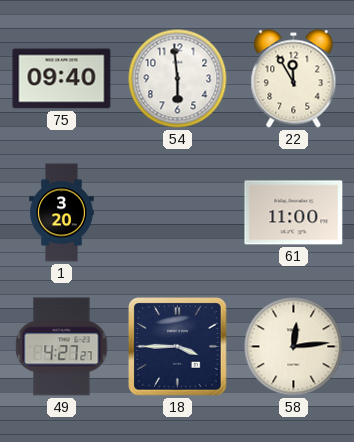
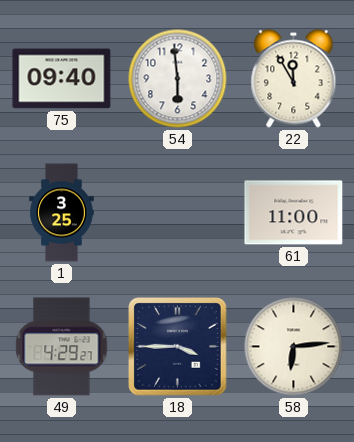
1: 3:20 -> 3:25
49: 4:27 -> 4:29
58: 12:14 -> 6:14
